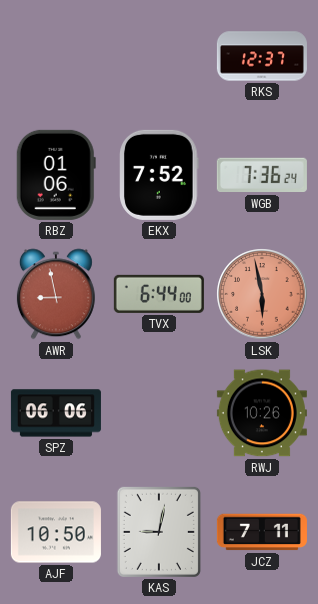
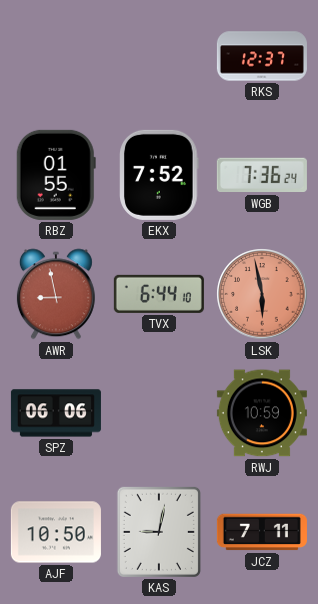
RBZ: 01:06 -> 01:55
TVX: 6:44:00 -> 6:44:10
RWJ: 10:26 -> 10:59
